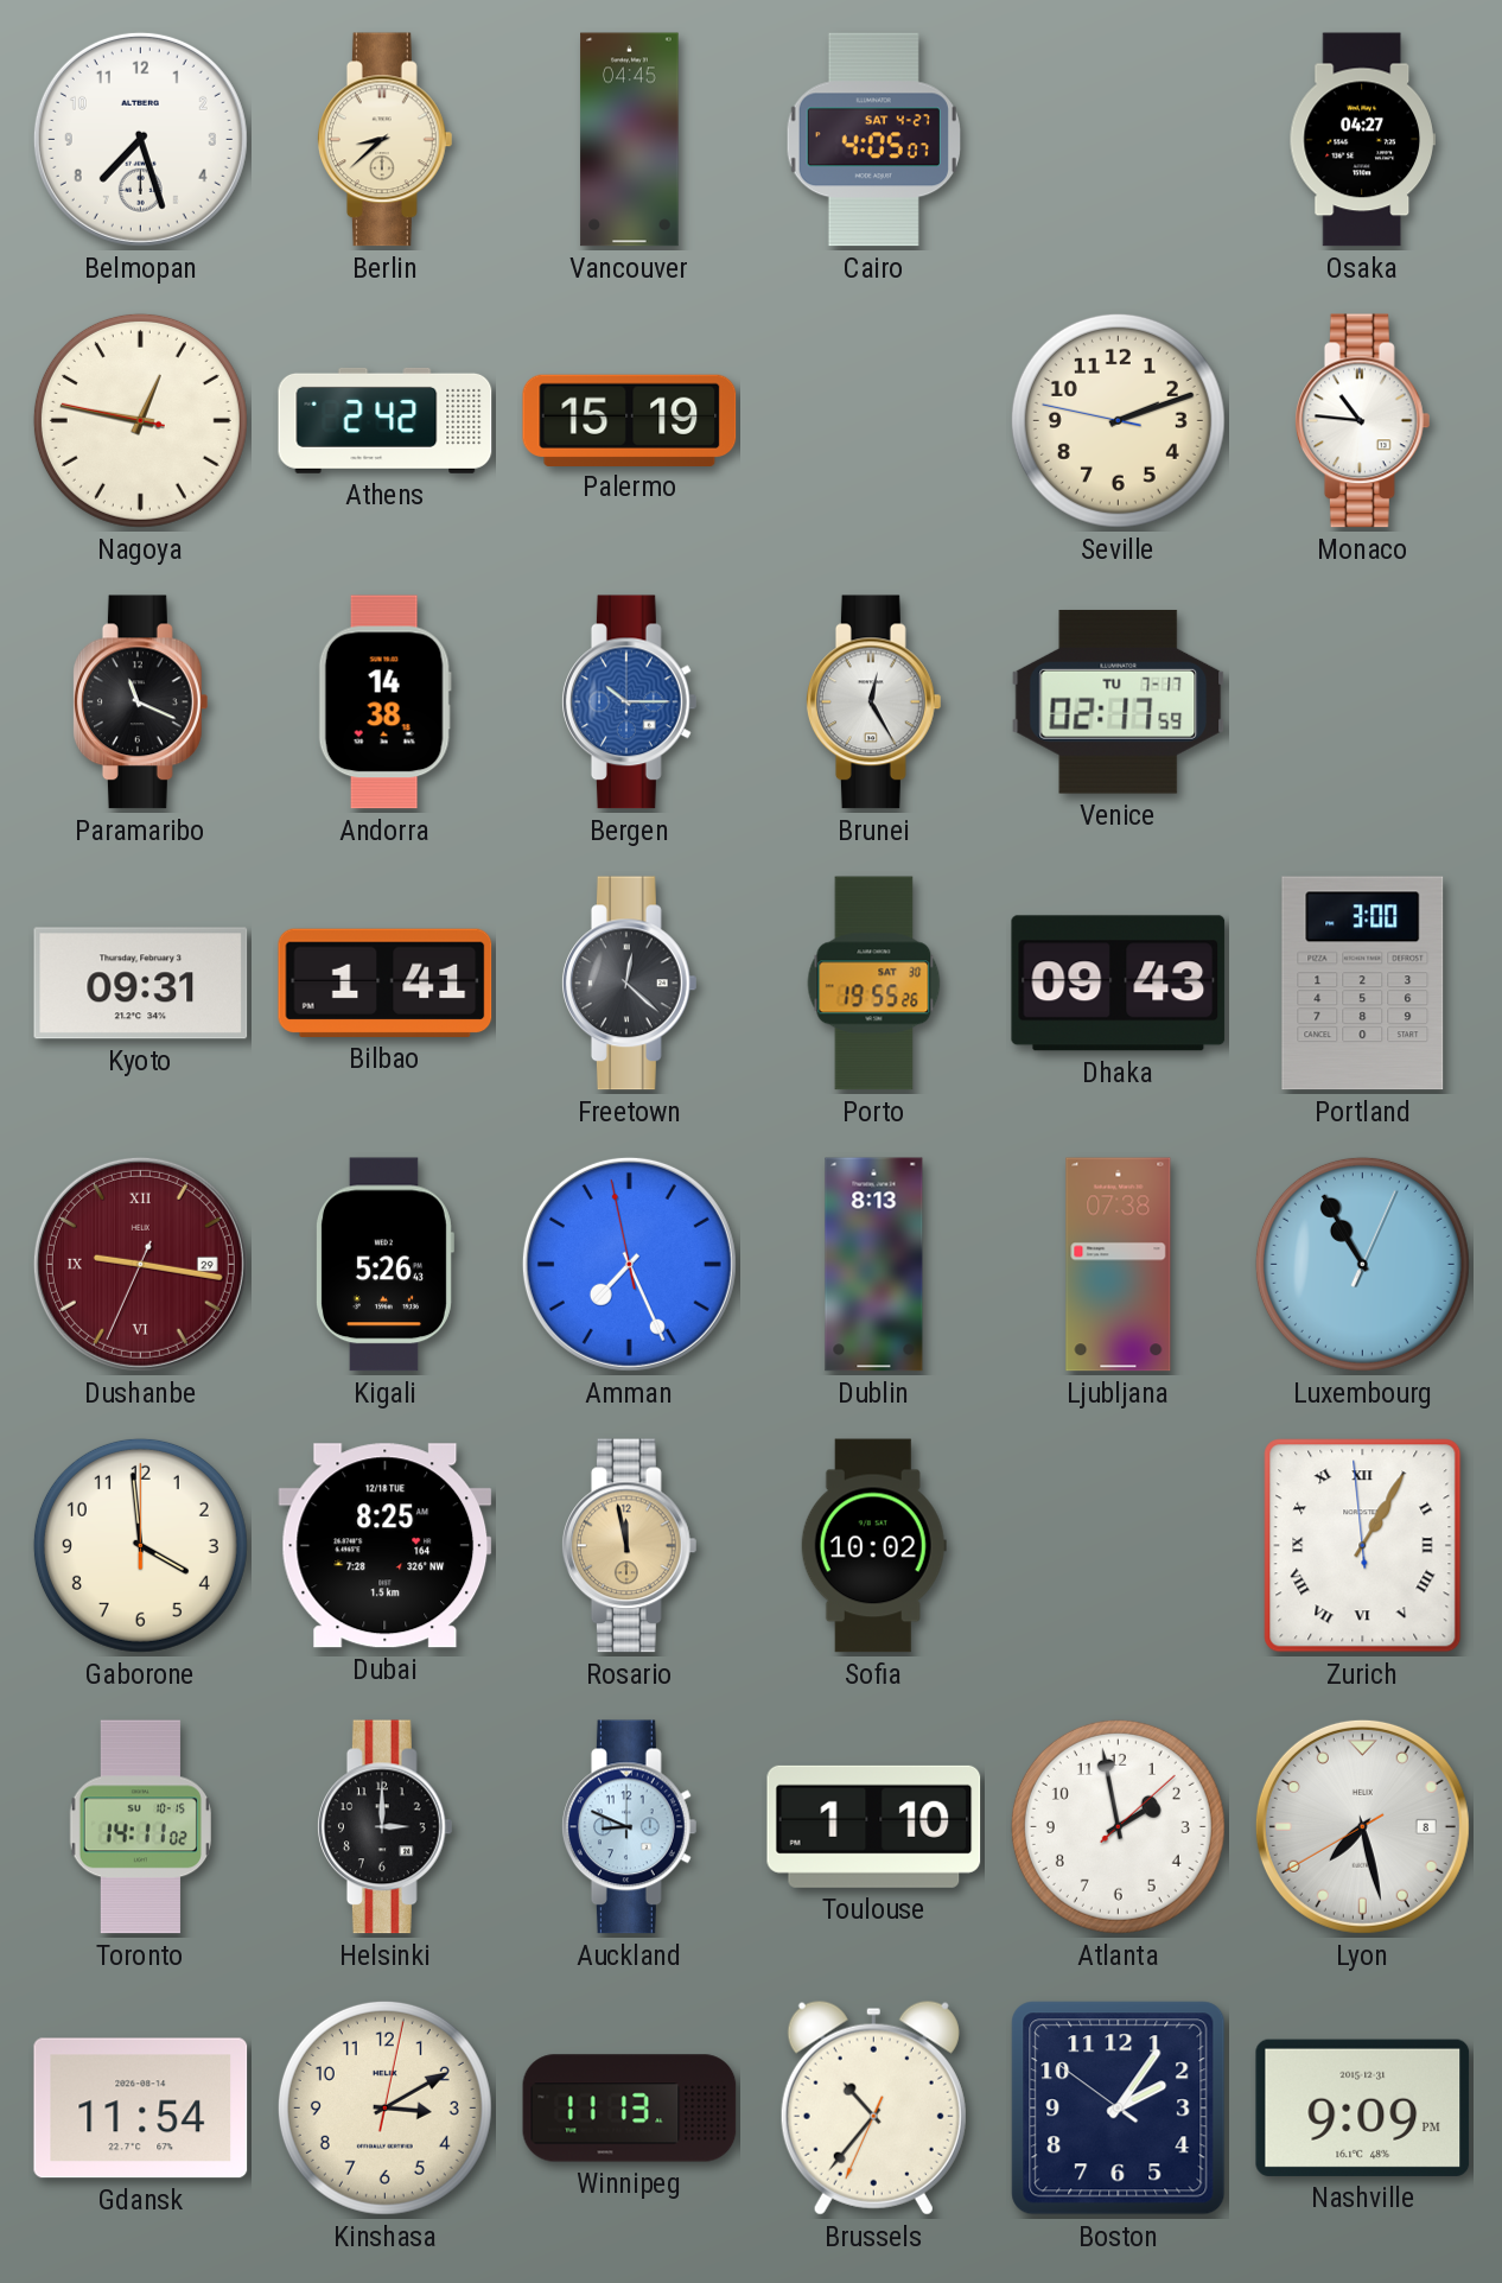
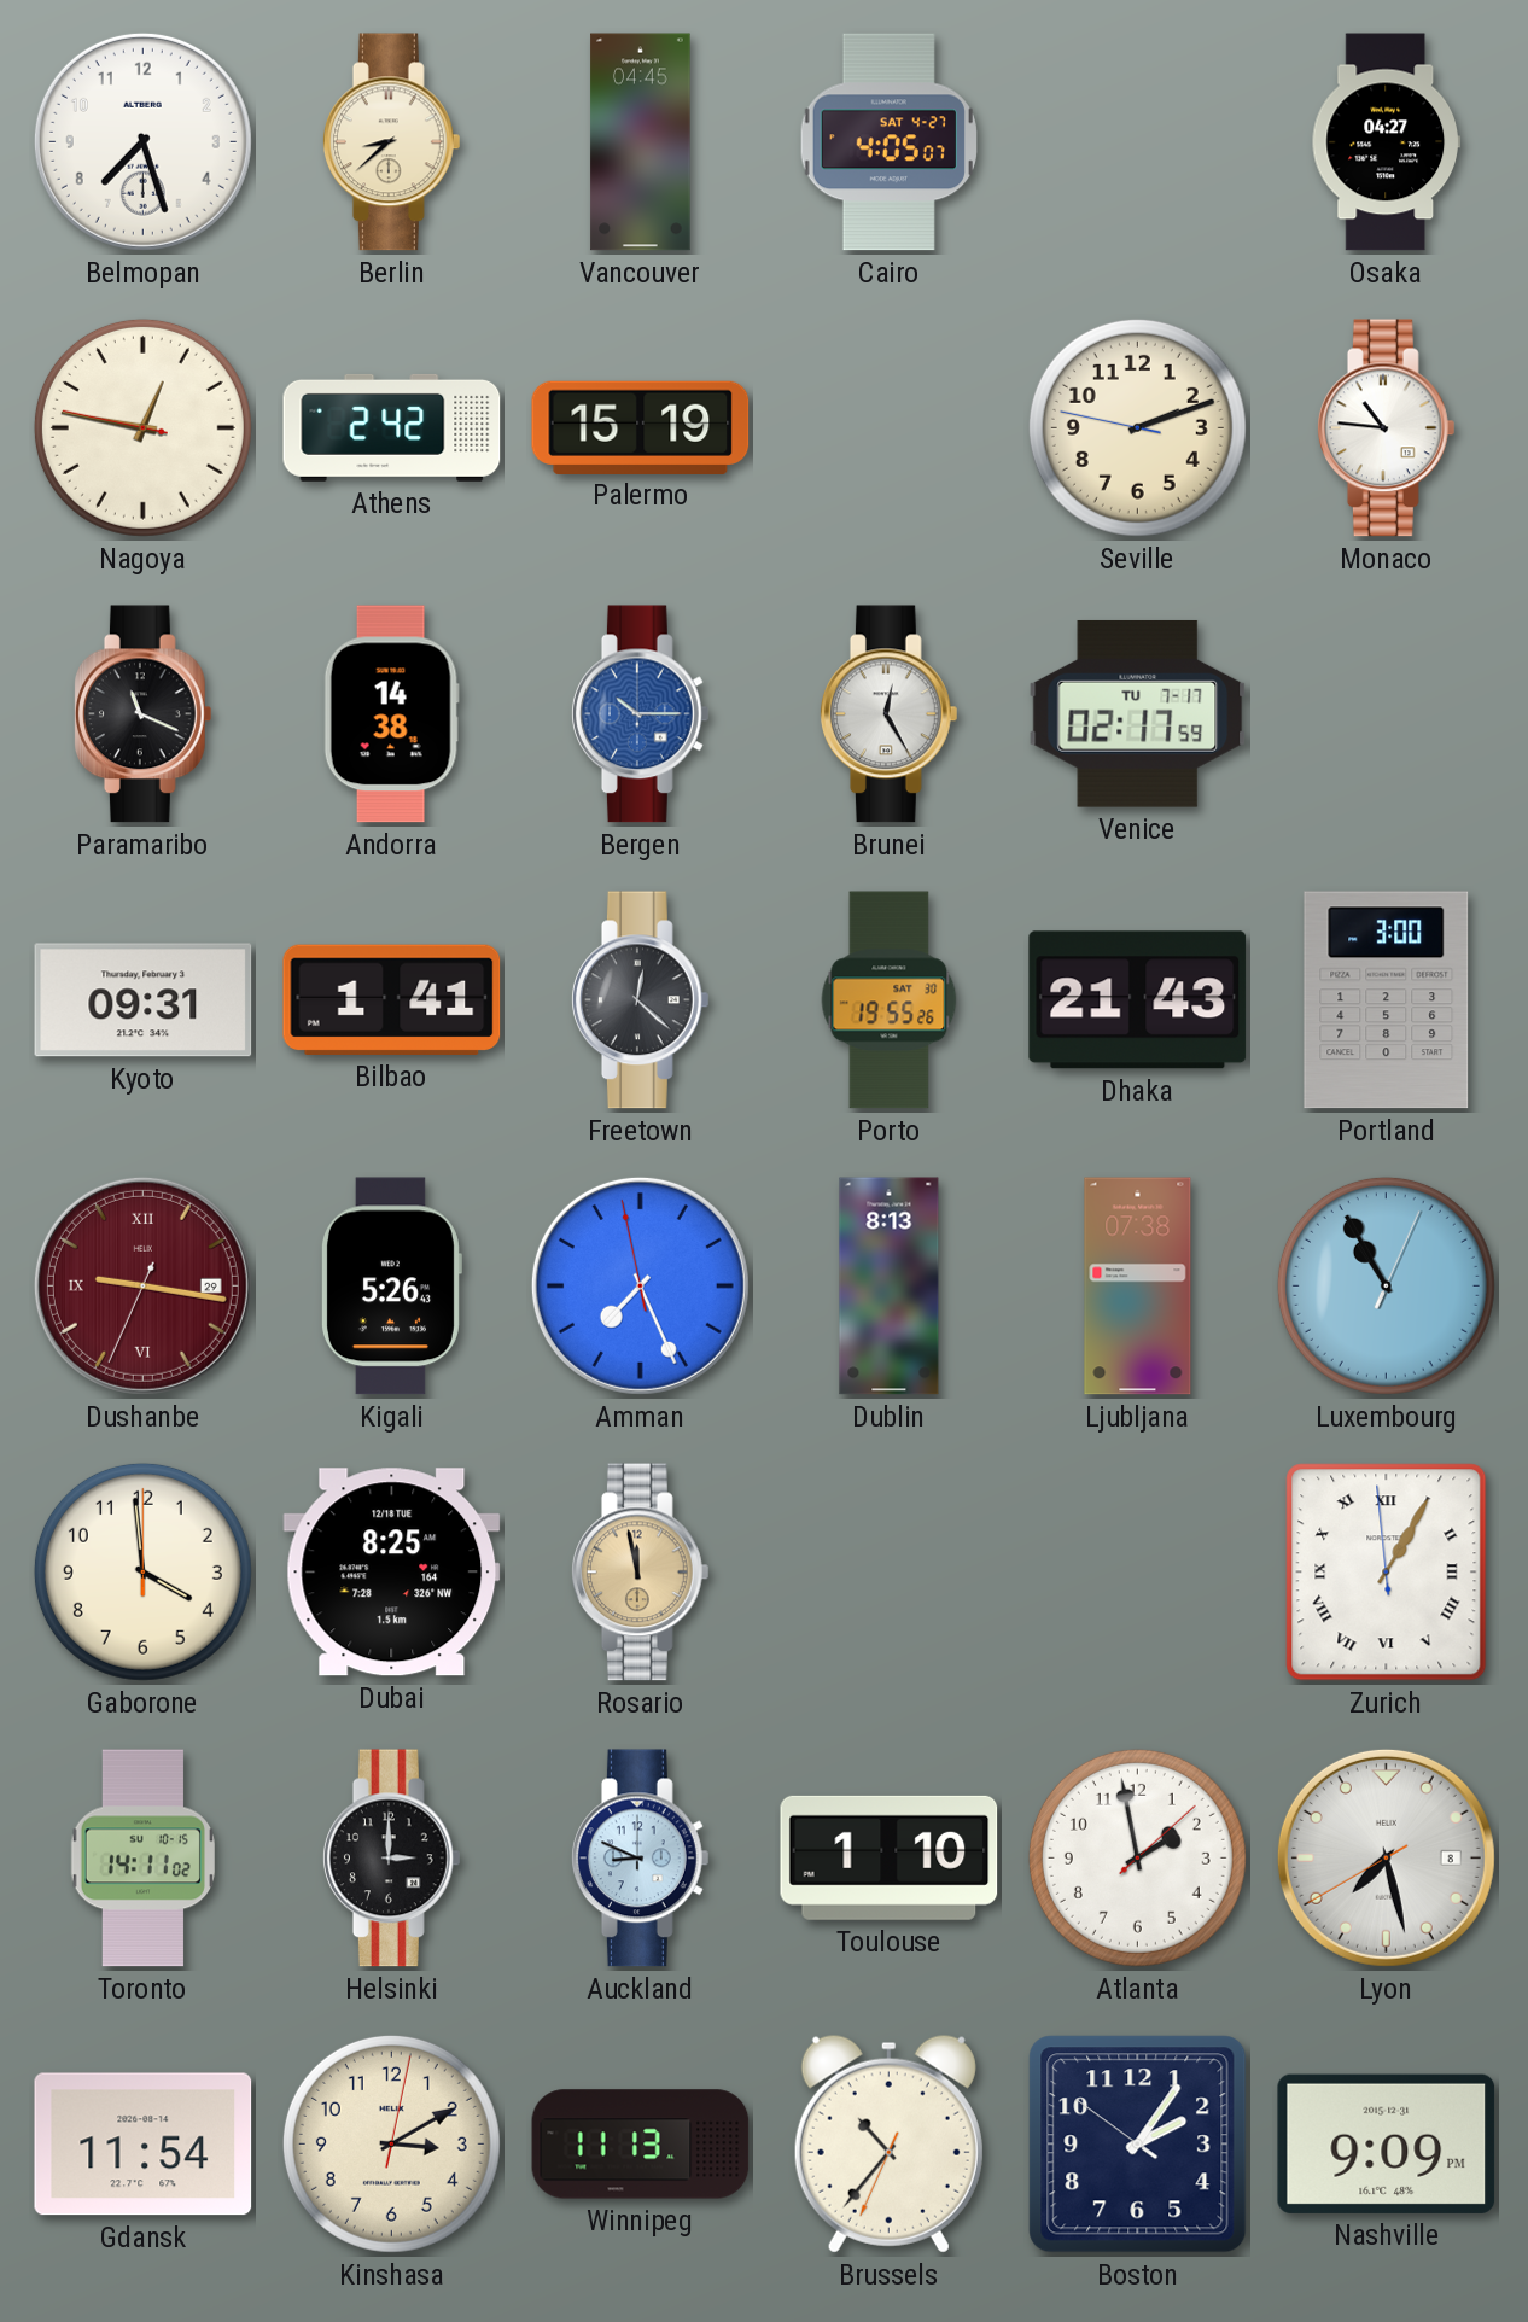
Dhaka: 09:43 -> 21:43
Sofia: 10:02 -> none
